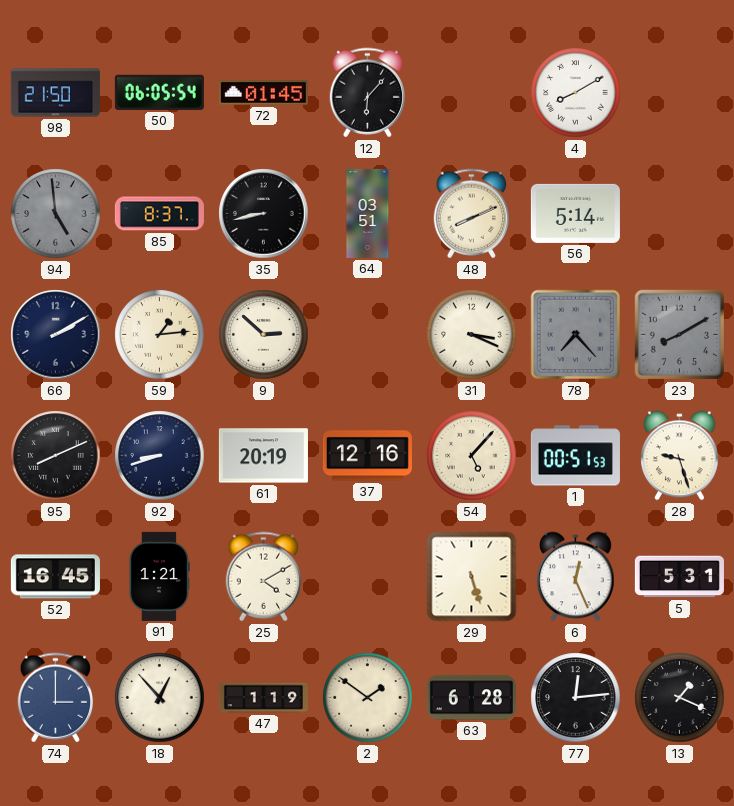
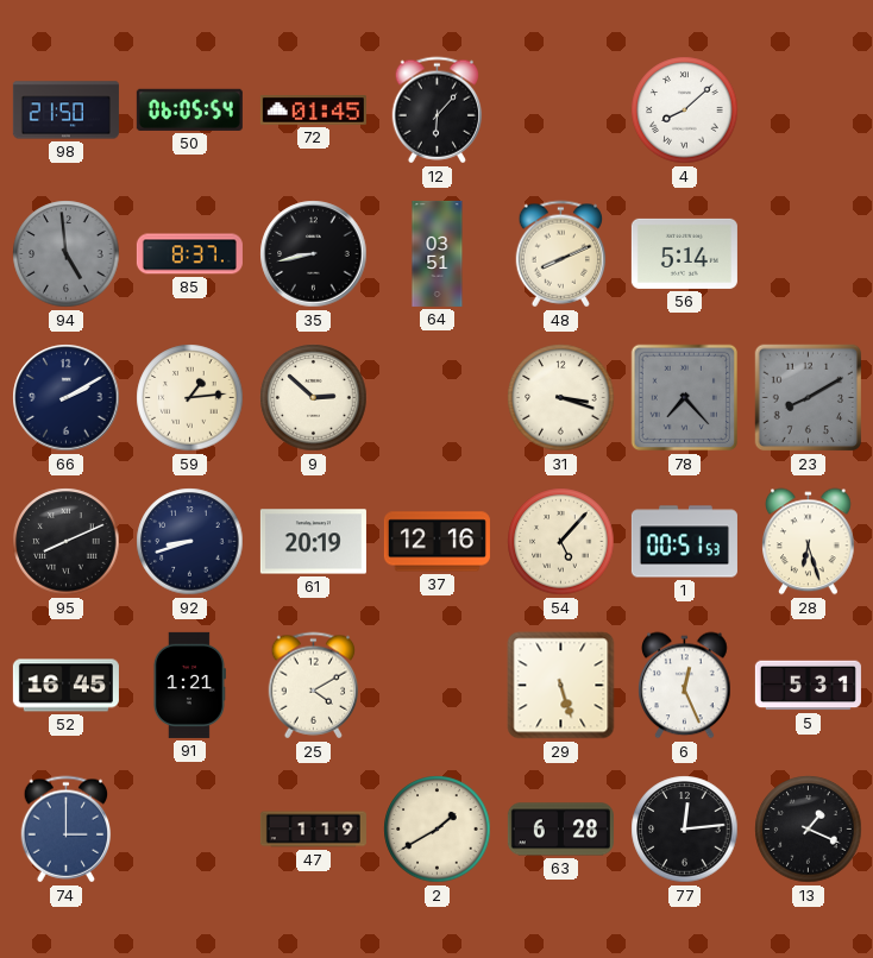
4: 8:10 -> 8:08
31: 3:19 -> 3:18
28: 9:27 -> 6:27
18: 12:53 -> none
2: 1:51 -> 1:40
